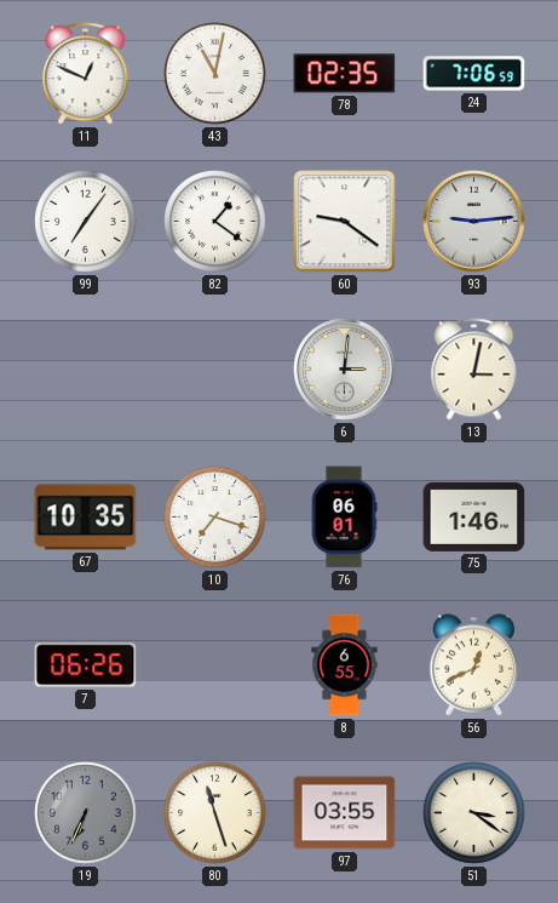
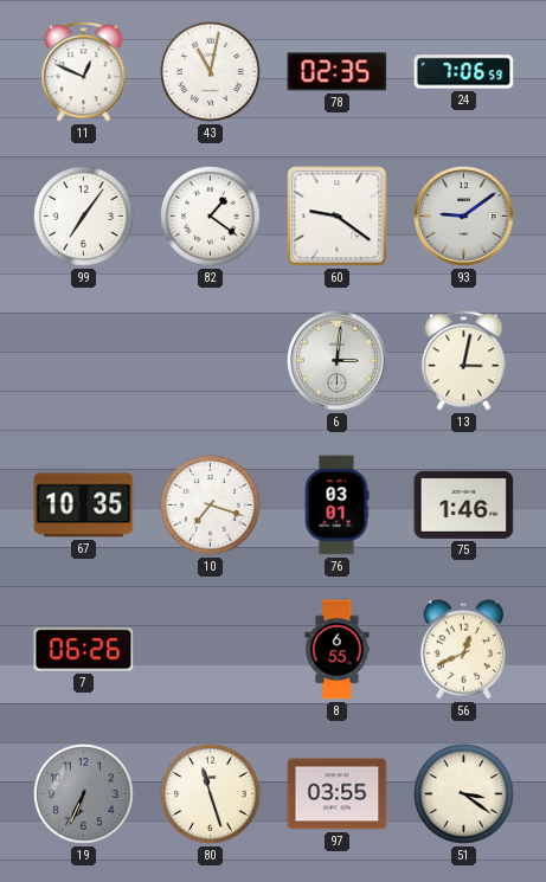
93: 9:14 -> 9:09
76: 06:01 -> 03:01
